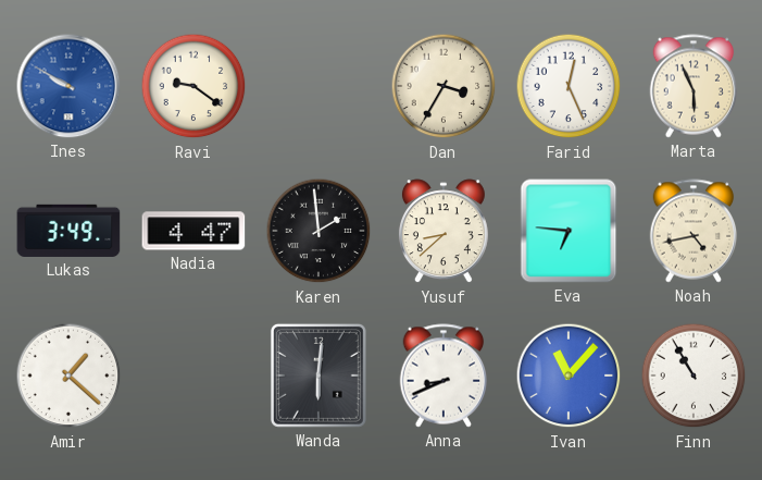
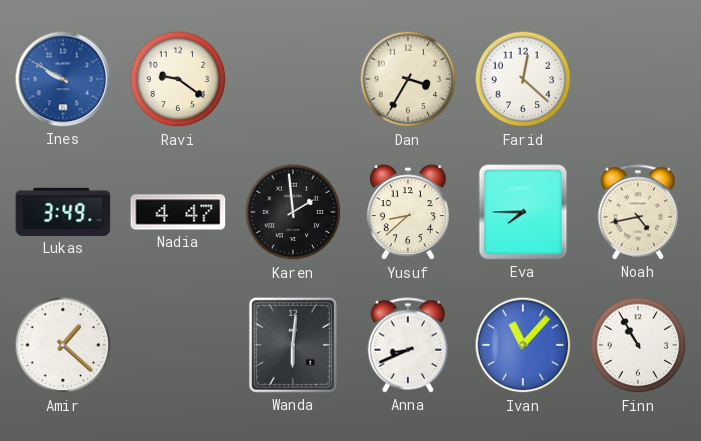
Farid: 12:26 -> 12:22
Marta: 5:56 -> none
Eva: 6:46 -> 7:45
